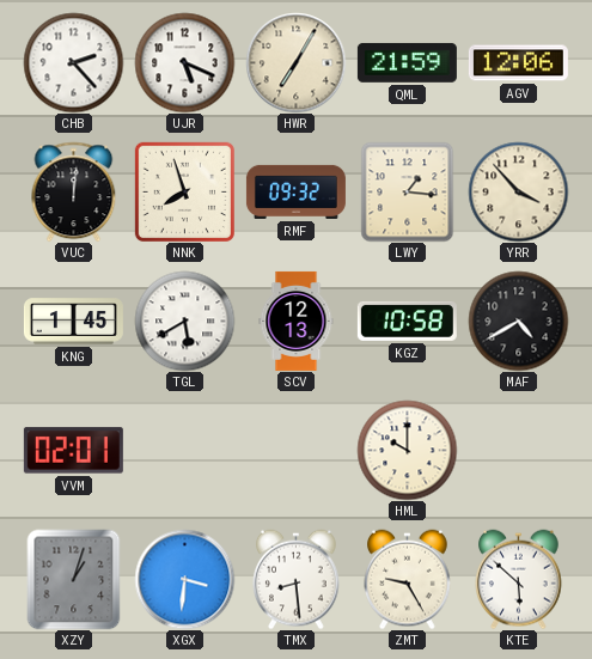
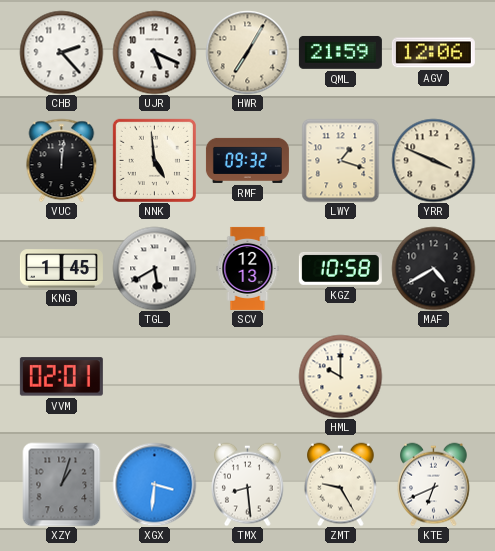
NNK: 7:57 -> 4:59
LWY: 1:16 -> 1:18
YRR: 3:53 -> 3:49
KTE: 5:52 -> 6:41
